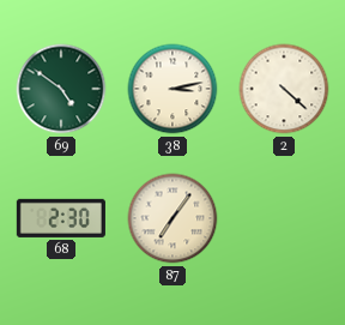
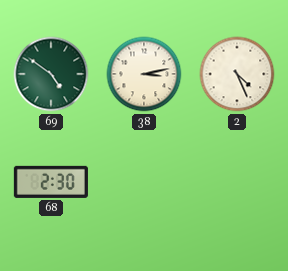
2: 4:22 -> 4:26
87: 7:06 -> none
